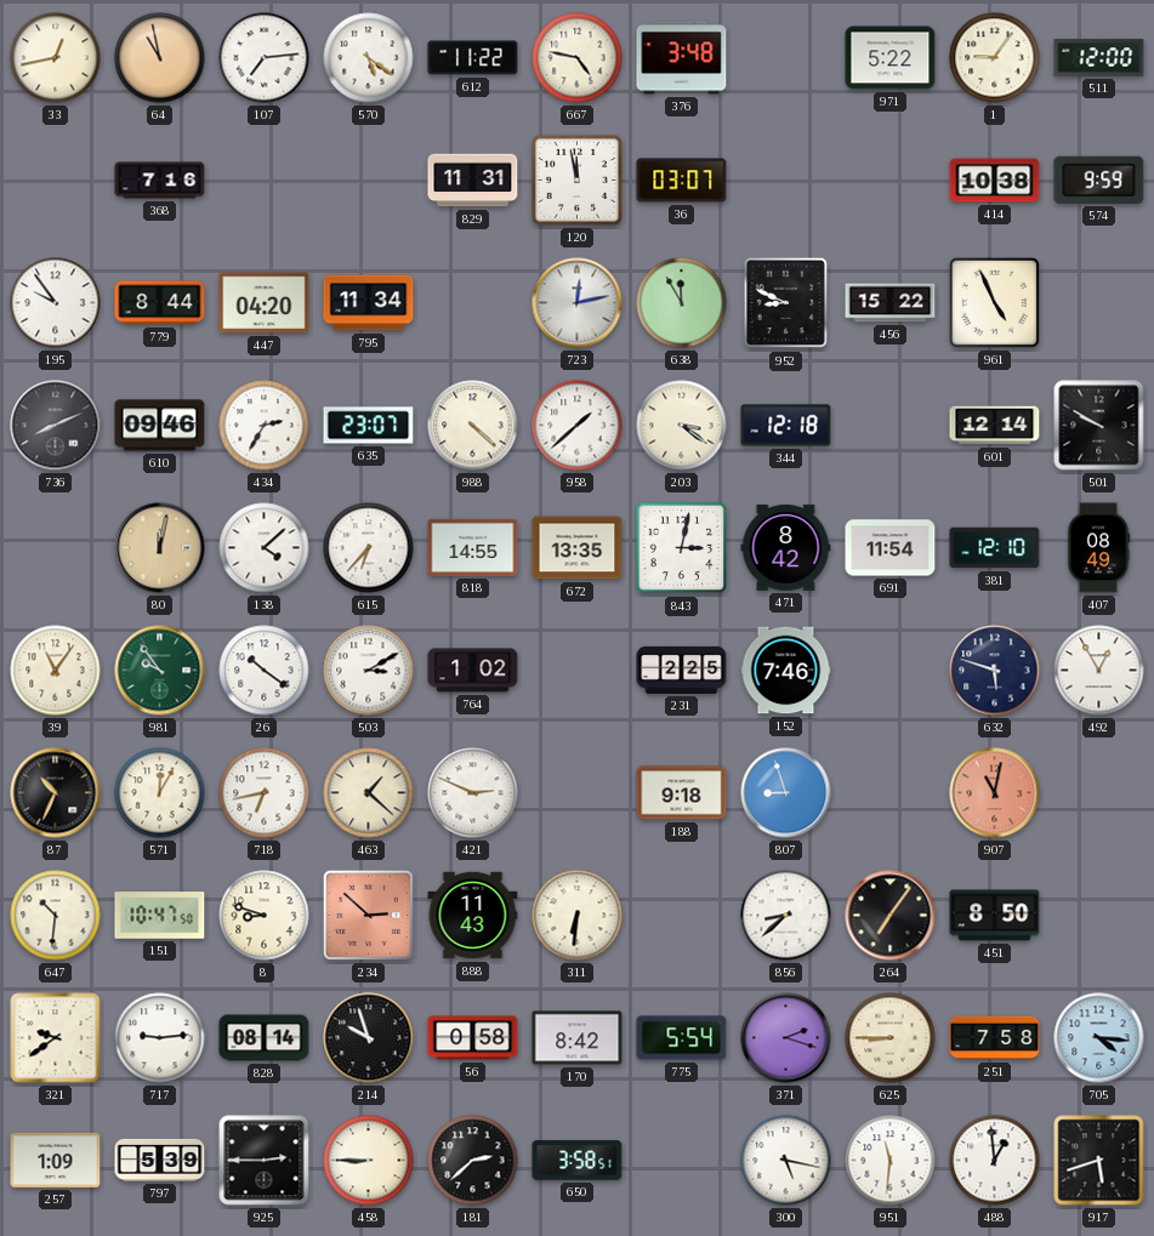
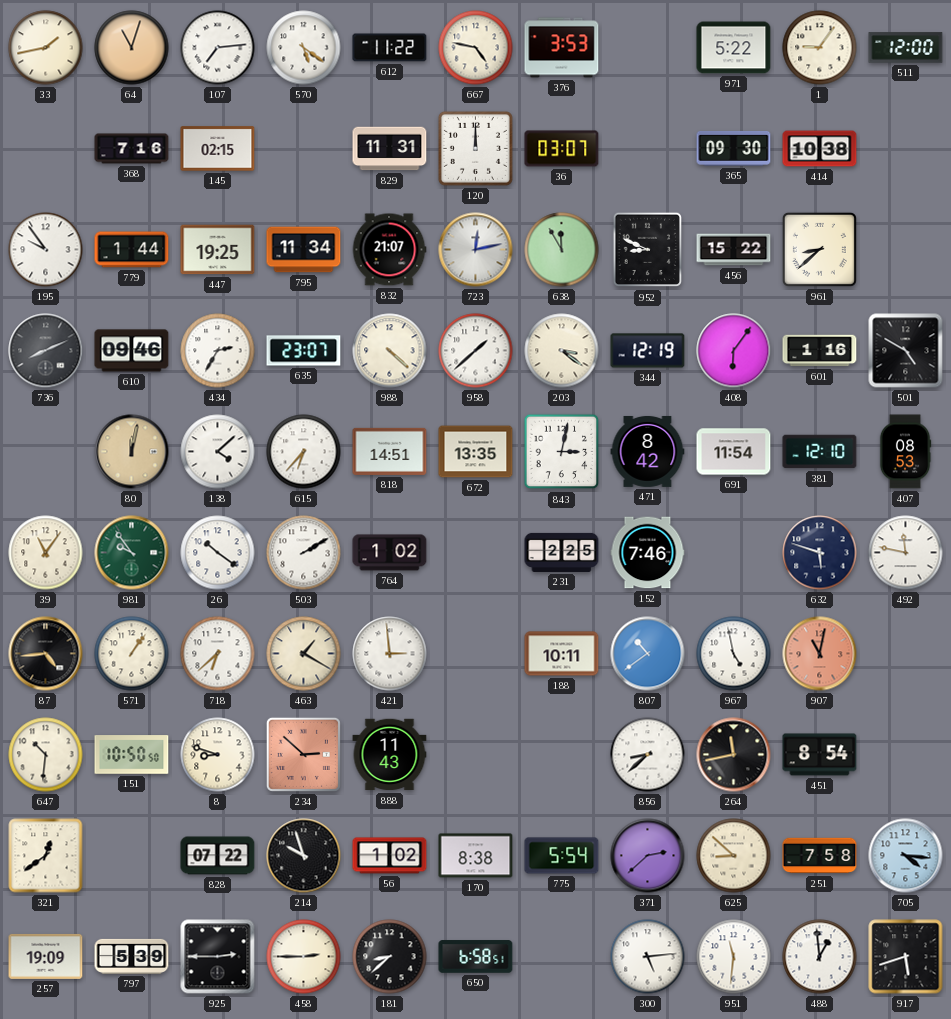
33: 12:43 -> 1:43
64: 10:58 -> 11:03
376: 3:48 -> 3:53
145: none -> 02:15
120: 11:58 -> 12:00
365: none -> 09:30
574: 9:59 -> none
779: 8:44 -> 1:44
447: 04:20 -> 19:25
832: none -> 21:07
961: 4:56 -> 8:38
344: 12:18 -> 12:19
408: none -> 6:06
601: 12:14 -> 1:16
501: 9:50 -> 4:50
818: 14:55 -> 14:51
407: 08:49 -> 08:53
503: 3:10 -> 2:10
492: 12:55 -> 11:47
87: 10:34 -> 4:44
571: 12:05 -> 1:06
718: 6:43 -> 6:38
463: 1:22 -> 1:20
421: 2:49 -> 2:59
188: 9:18 -> 10:11
807: 8:57 -> 10:39
967: none -> 4:58
151: 10:47 -> 10:50
311: 6:31 -> none
264: 7:06 -> 11:43
451: 8:50 -> 8:54
321: 9:39 -> 12:39
717: 9:14 -> none
828: 08:14 -> 07:22
56: 0:58 -> 1:02
170: 8:42 -> 8:38
371: 2:18 -> 2:38
625: 8:45 -> 8:52
257: 1:09 -> 19:09
458: 8:45 -> 2:45
181: 2:38 -> 8:38
650: 3:58 -> 6:58
300: 5:17 -> 5:14
